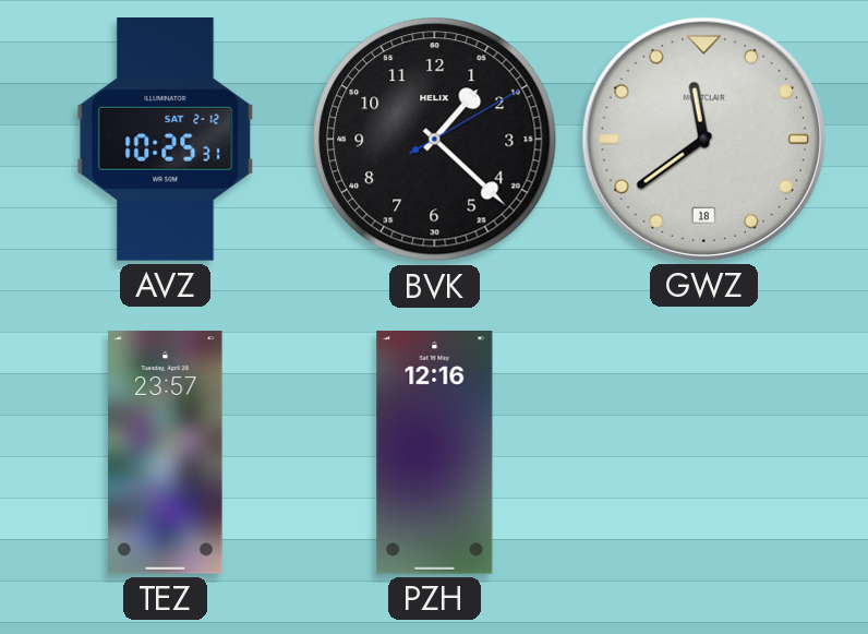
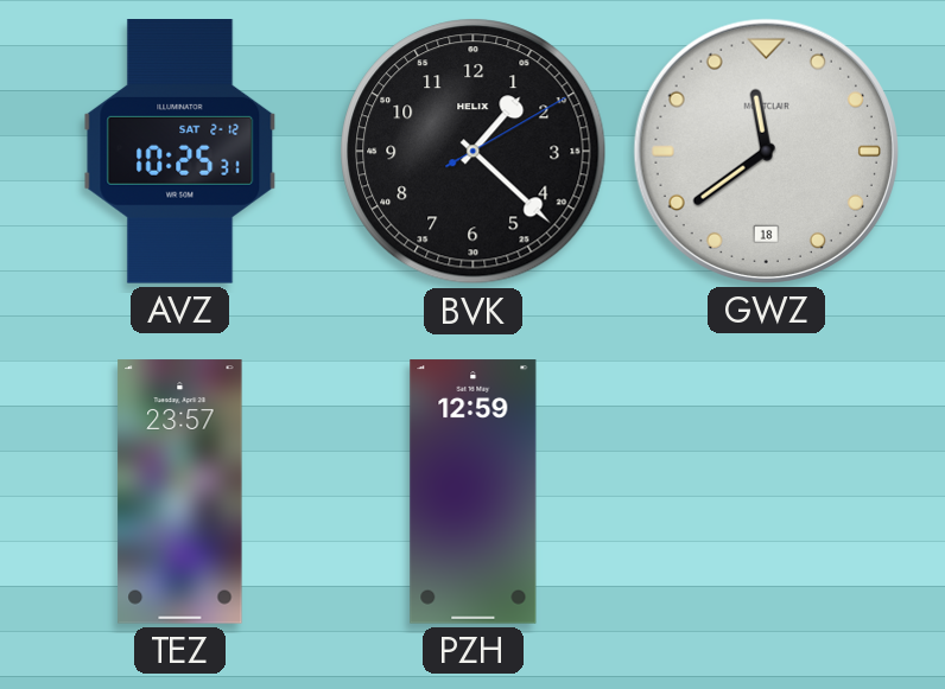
PZH: 12:16 -> 12:59
